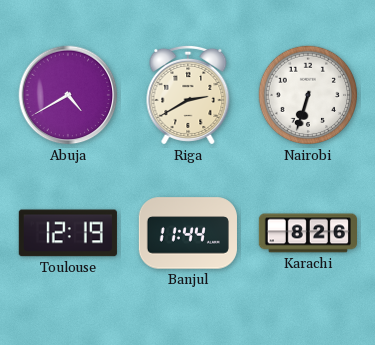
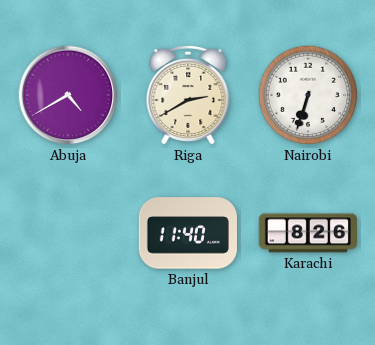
Toulouse: 12:19 -> none
Banjul: 11:44 -> 11:40
